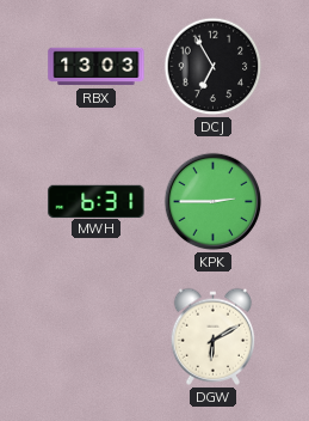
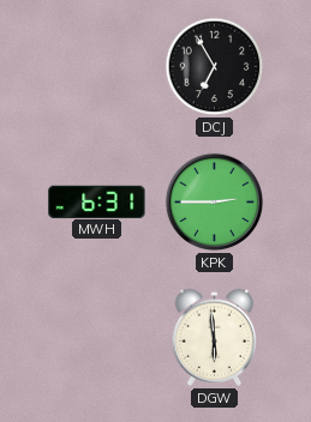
RBX: 13:03 -> none
DGW: 6:10 -> 5:59
